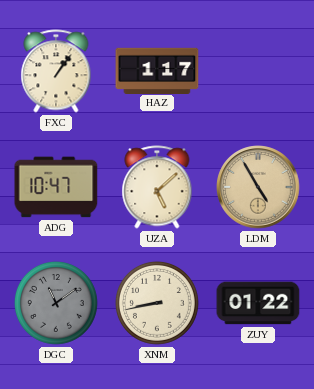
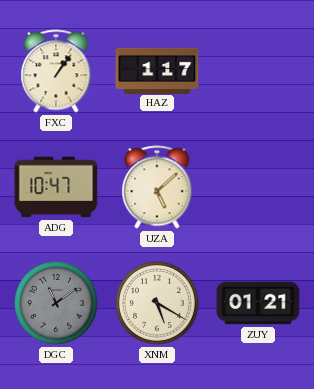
LDM: 4:55 -> none
XNM: 8:43 -> 5:20
ZUY: 01:22 -> 01:21
